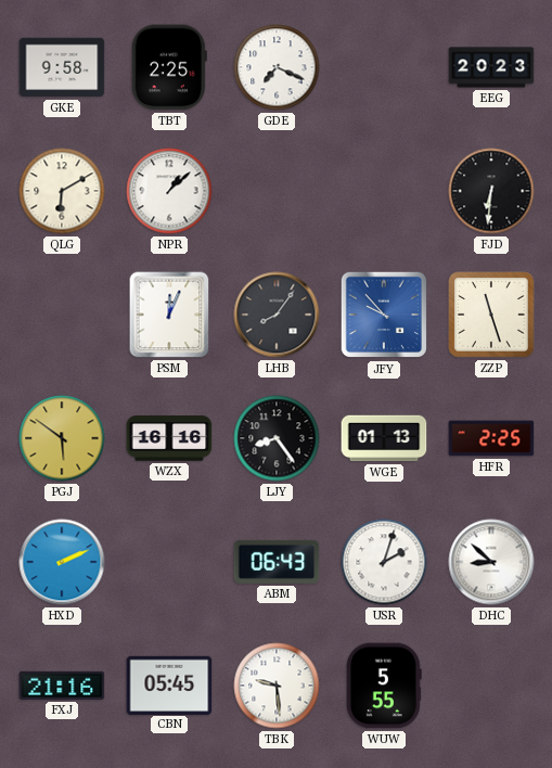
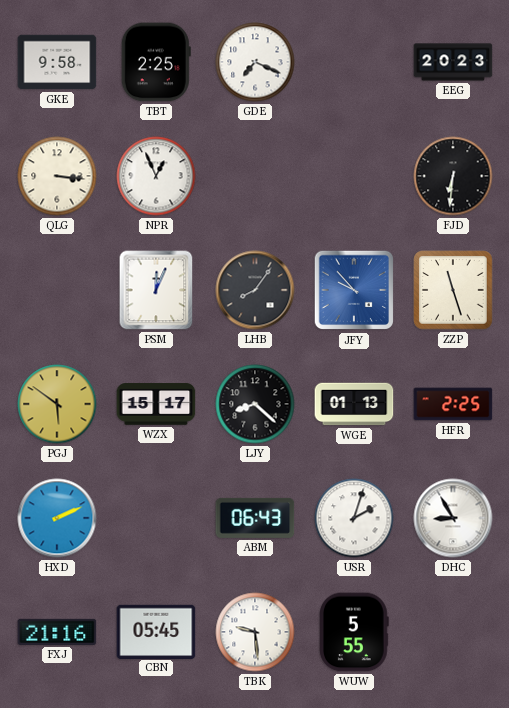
QLG: 6:10 -> 3:16
NPR: 1:08 -> 12:56
WZX: 16:16 -> 15:17
LJY: 8:24 -> 8:22
DHC: 8:52 -> 8:55
